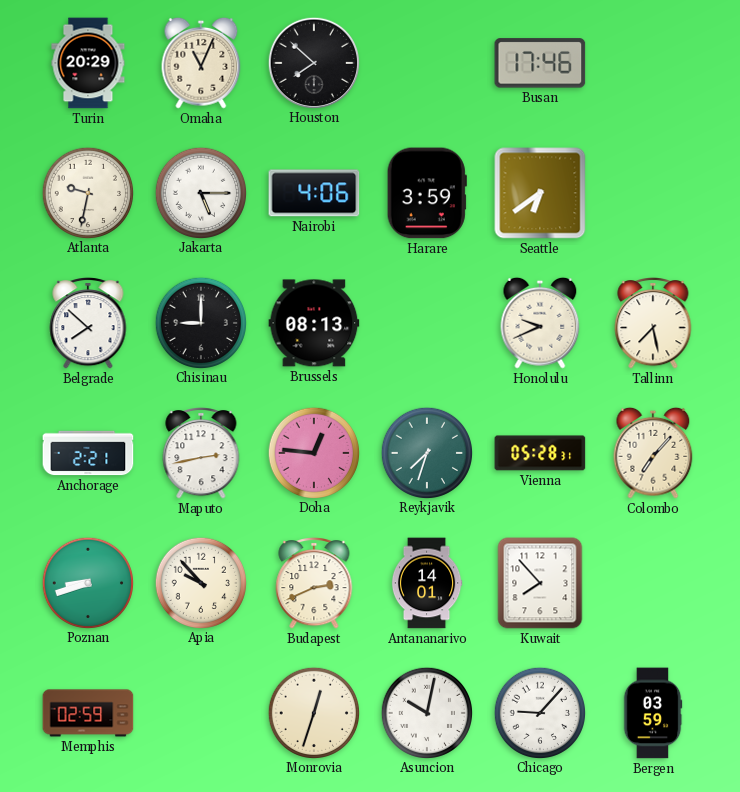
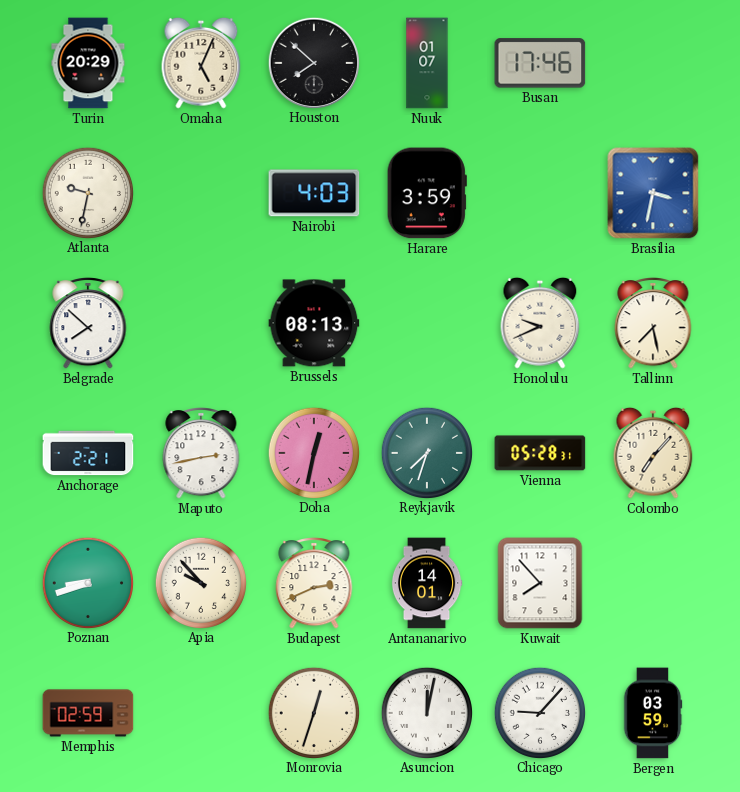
Omaha: 11:04 -> 5:04
Nuuk: none -> 01:07
Jakarta: 5:15 -> none
Nairobi: 4:06 -> 4:03
Seattle: 6:39 -> none
Brasilia: none -> 3:32
Chisinau: 9:00 -> none
Doha: 12:46 -> 12:32
Asuncion: 10:02 -> 12:02
